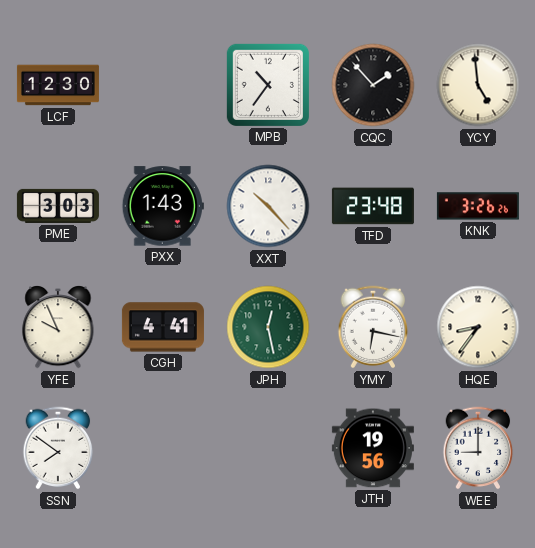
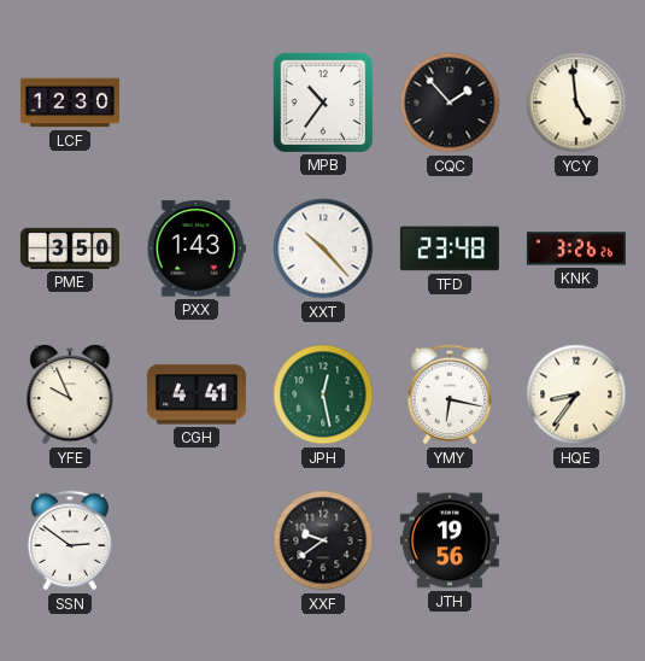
PME: 3:03 -> 3:50
SSN: 7:51 -> 2:51
XXF: none -> 9:39
WEE: 9:00 -> none
